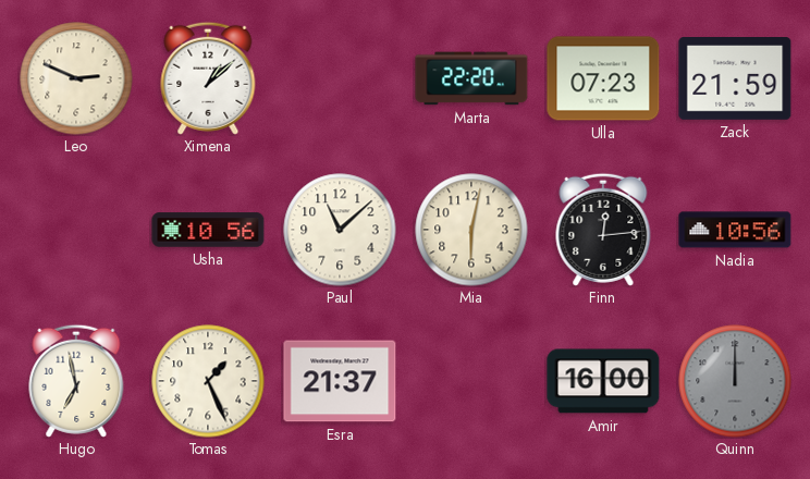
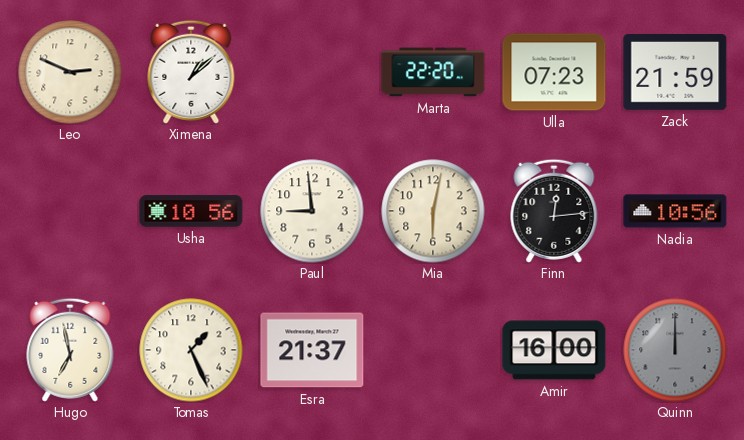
Paul: 11:08 -> 8:59
